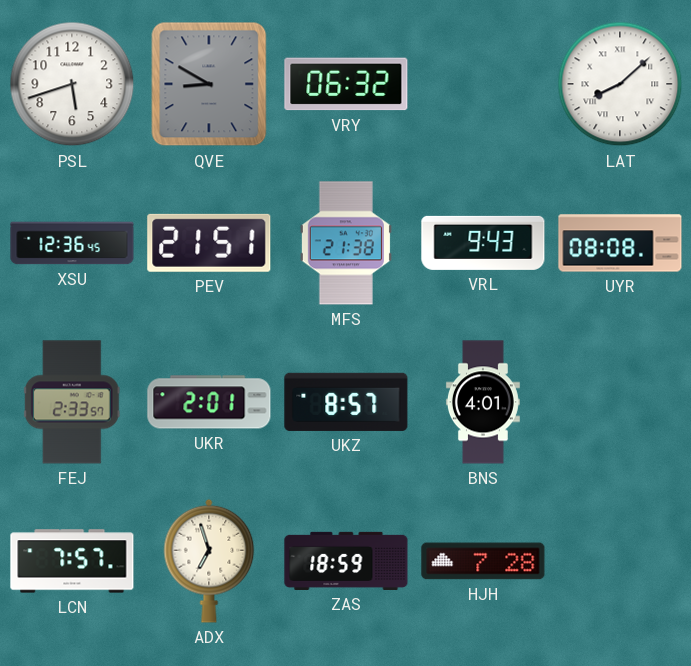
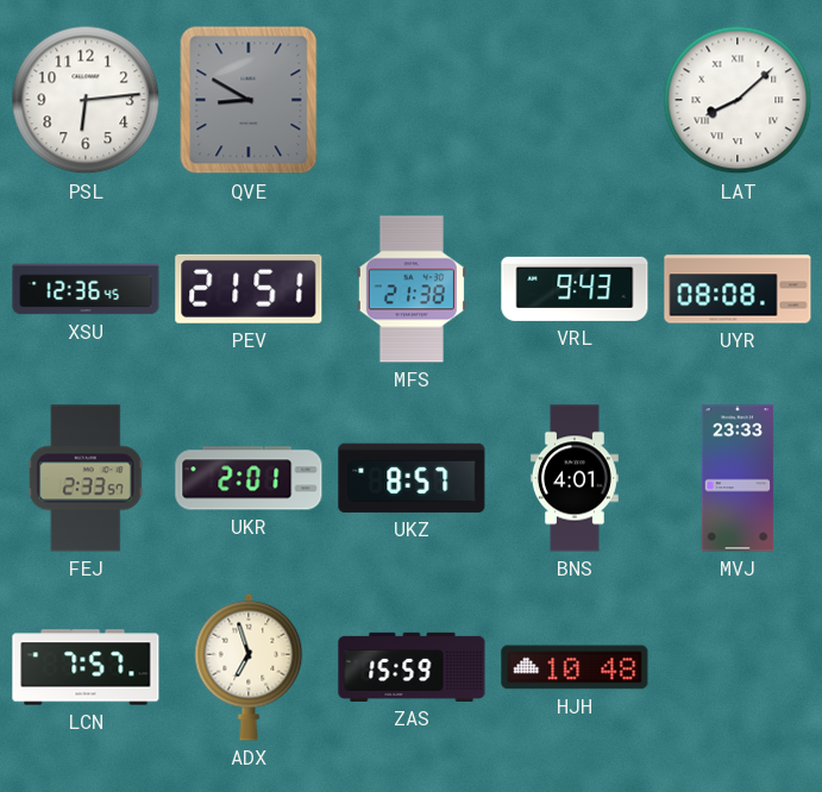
PSL: 5:42 -> 6:14
VRY: 06:32 -> none
MVJ: none -> 23:33
ZAS: 18:59 -> 15:59
HJH: 7:28 -> 10:48
